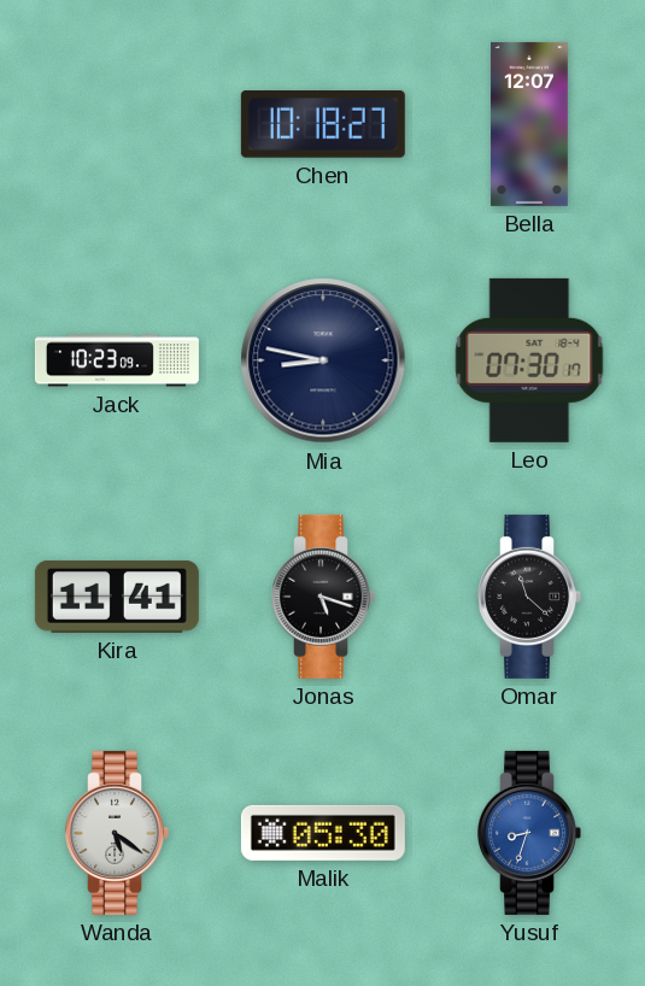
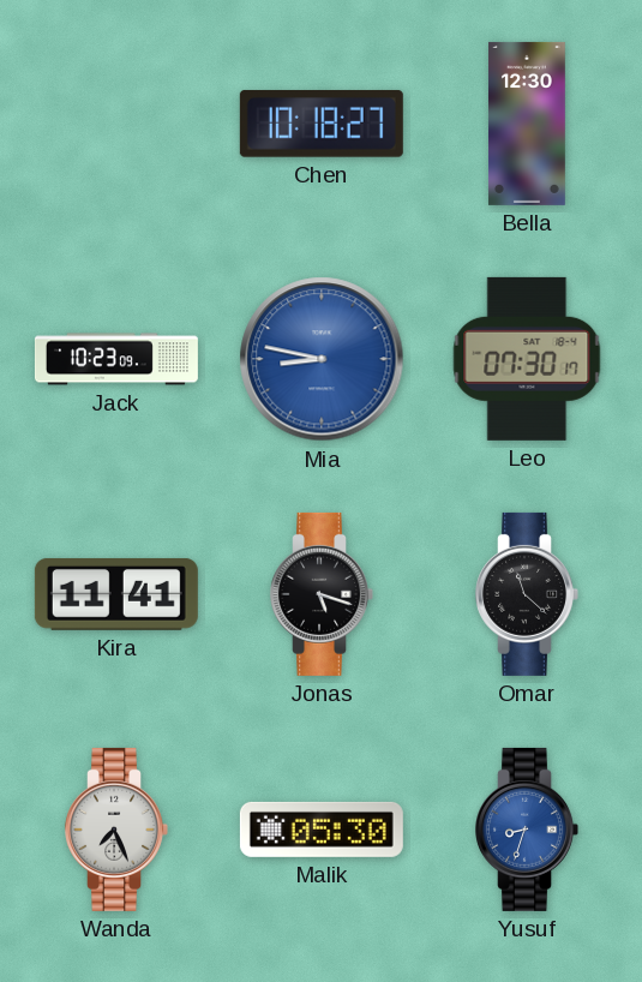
Bella: 12:07 -> 12:30
Mia dial: navy -> blue
Wanda: 5:21 -> 7:26
